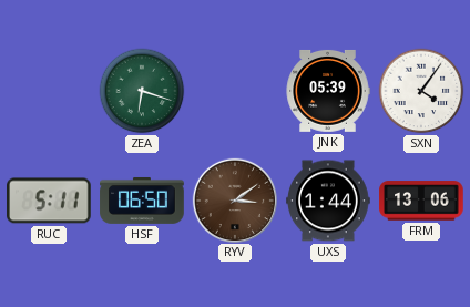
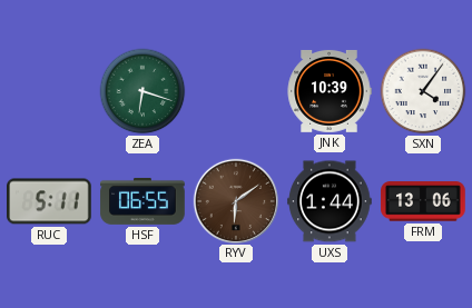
JNK: 05:39 -> 10:39
HSF: 06:50 -> 06:55
RYV: 3:09 -> 6:09
